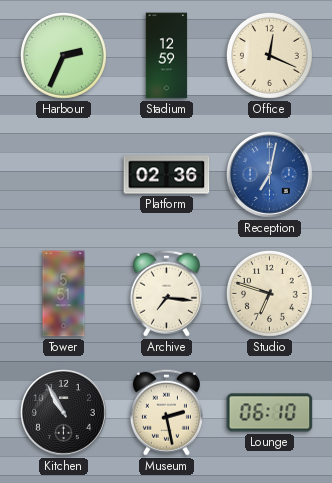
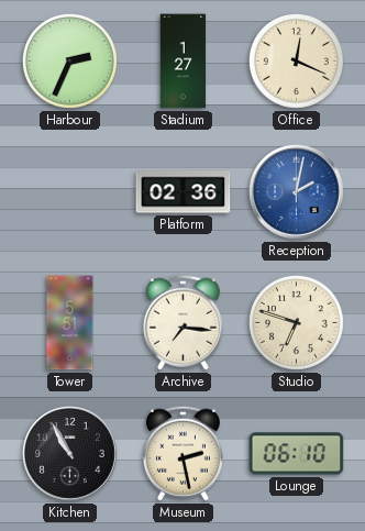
Stadium: 12:59 -> 1:27
Reception: 7:02 -> 2:02
